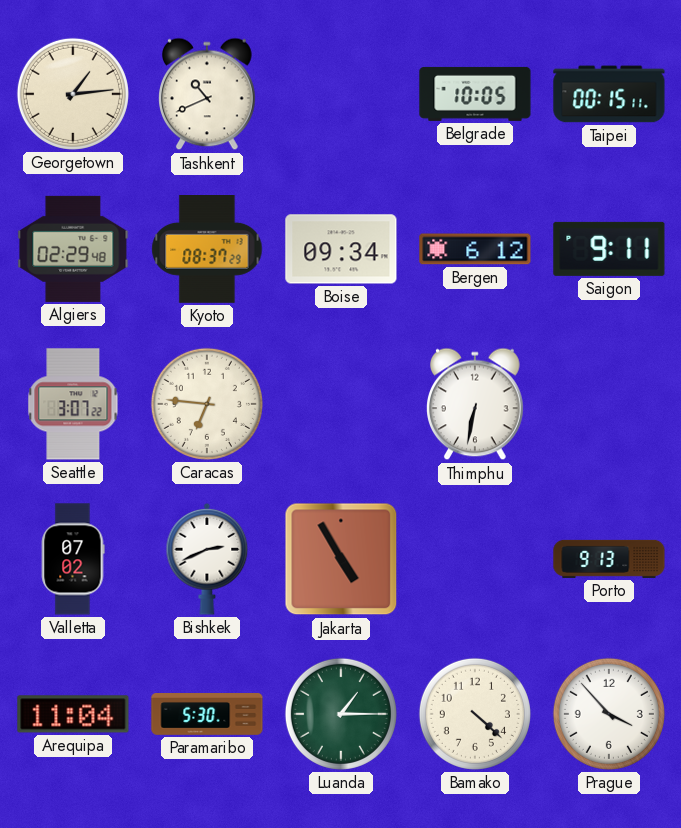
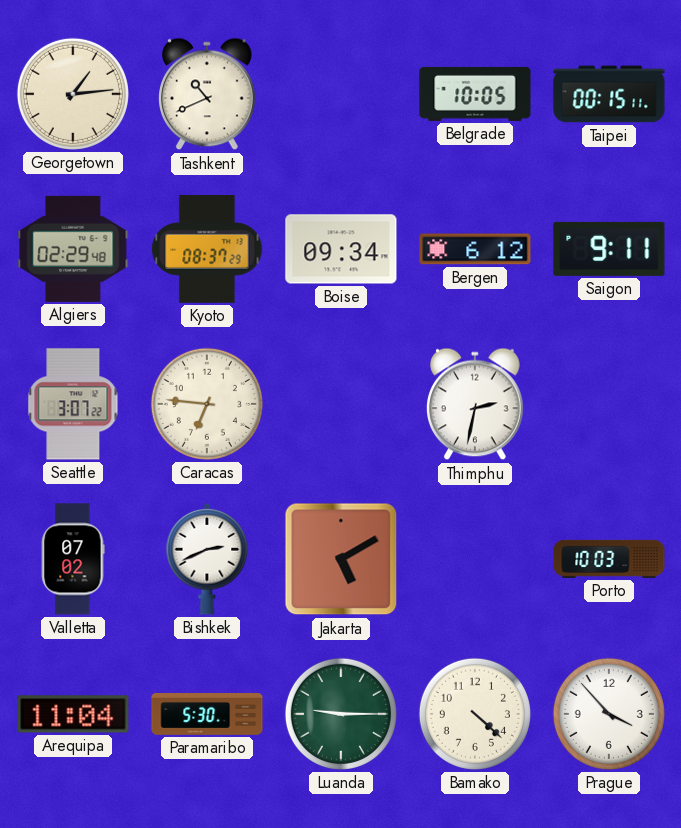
Thimphu: 6:32 -> 2:32
Jakarta: 4:55 -> 5:10
Porto: 9:13 -> 10:03
Luanda: 1:15 -> 9:15
